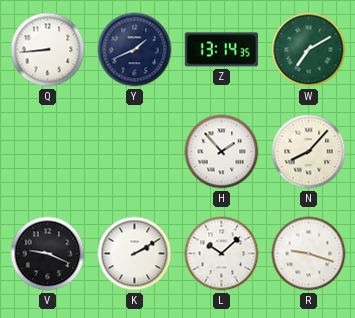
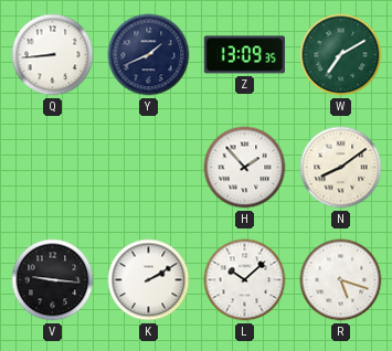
Z: 13:14 -> 13:09
N: 8:07 -> 8:09
V: 9:19 -> 9:16
R: 9:18 -> 5:18
